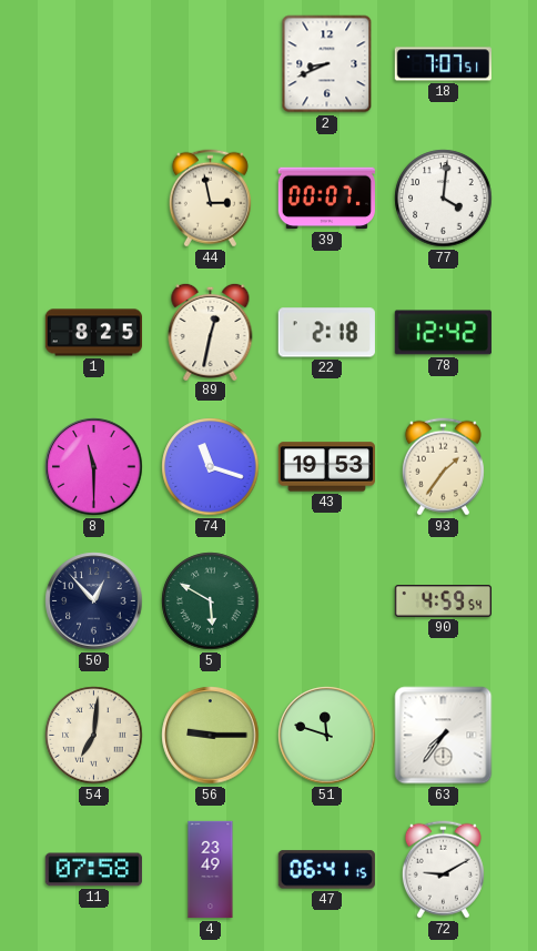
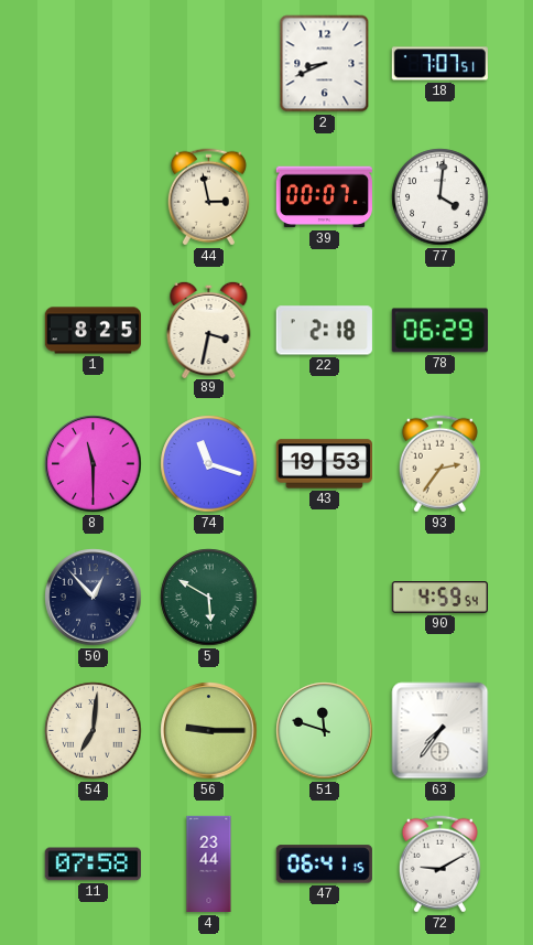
89: 12:32 -> 3:32
78: 12:42 -> 06:29
93: 1:36 -> 2:36
4: 23:49 -> 23:44
